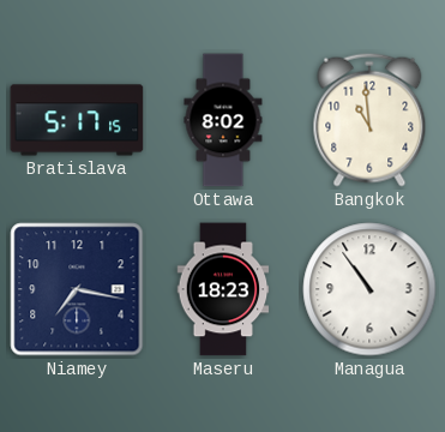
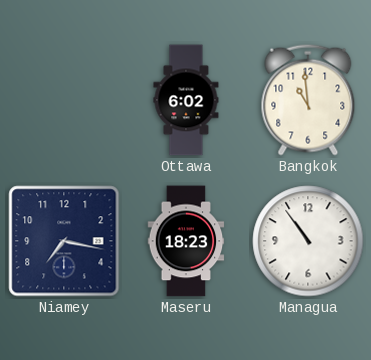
Bratislava: 5:17 -> none
Ottawa: 8:02 -> 6:02
